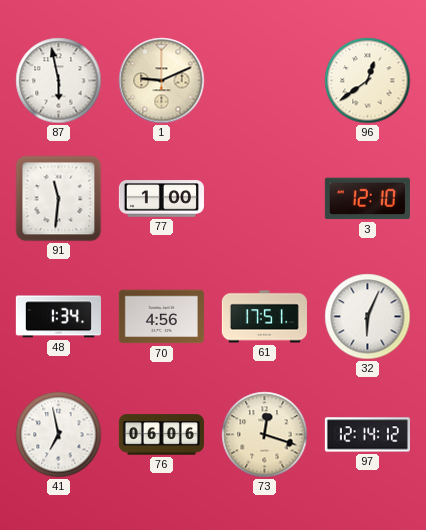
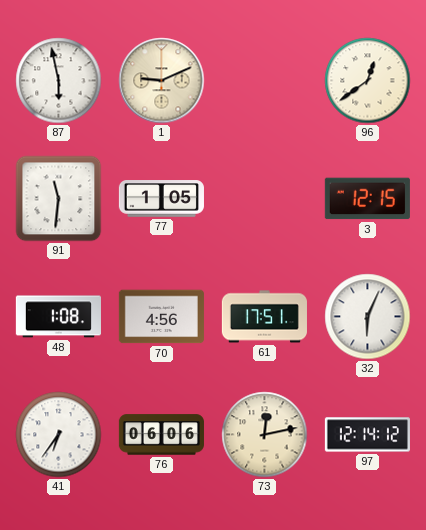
77: 1:00 -> 1:05
3: 12:10 -> 12:15
48: 1:34 -> 1:08
41: 6:58 -> 6:36
73: 12:18 -> 12:13
